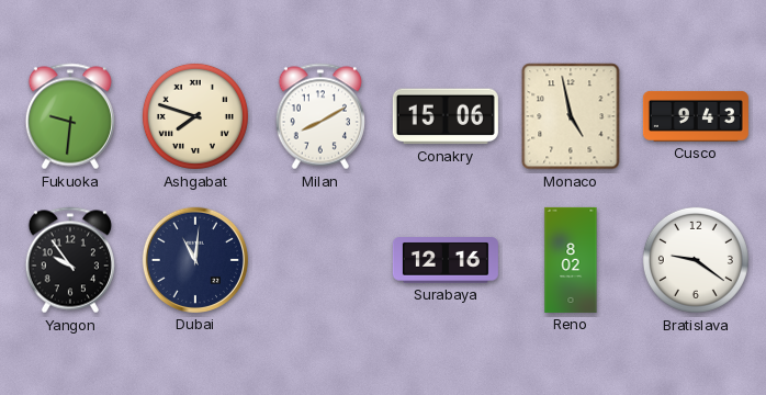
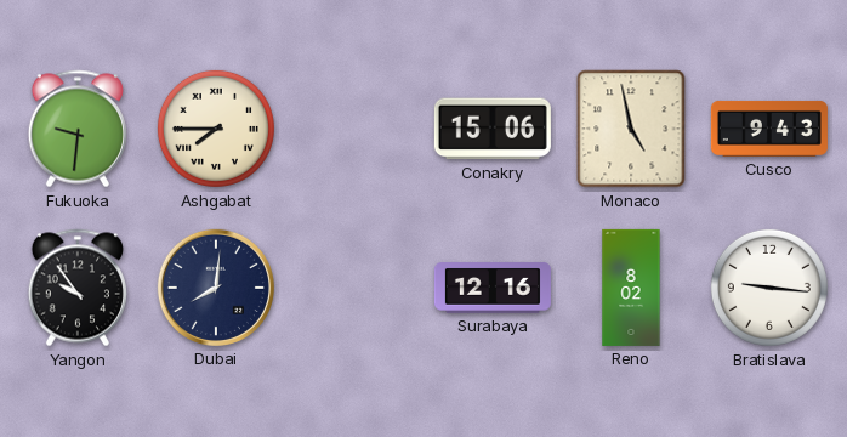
Ashgabat: 7:48 -> 7:45
Milan: 8:10 -> none
Dubai: 11:01 -> 8:01
Bratislava: 9:21 -> 9:16
